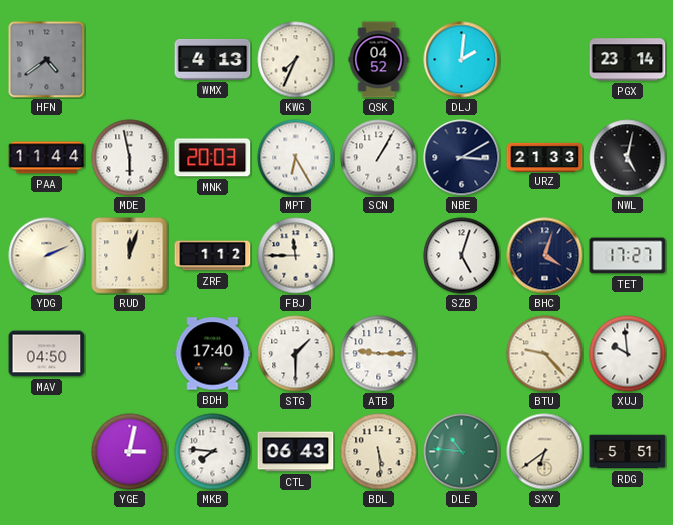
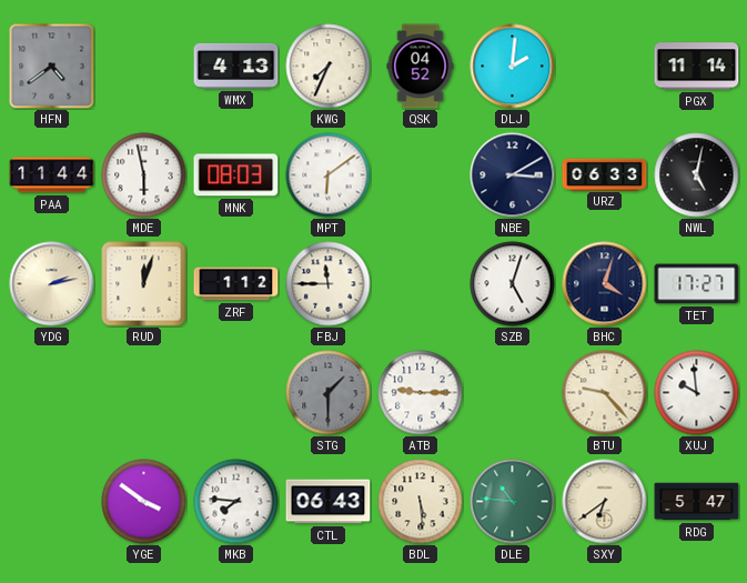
PGX: 23:14 -> 11:14
MNK: 20:03 -> 08:03
MPT: 6:25 -> 6:09
SCN: 1:05 -> none
URZ: 21:33 -> 06:33
YDG: 2:11 -> 2:13
MAV: 04:50 -> none
BDH: 17:40 -> none
STG dial: white -> grey
YGE: 3:02 -> 3:51
RDG: 5:51 -> 5:47
